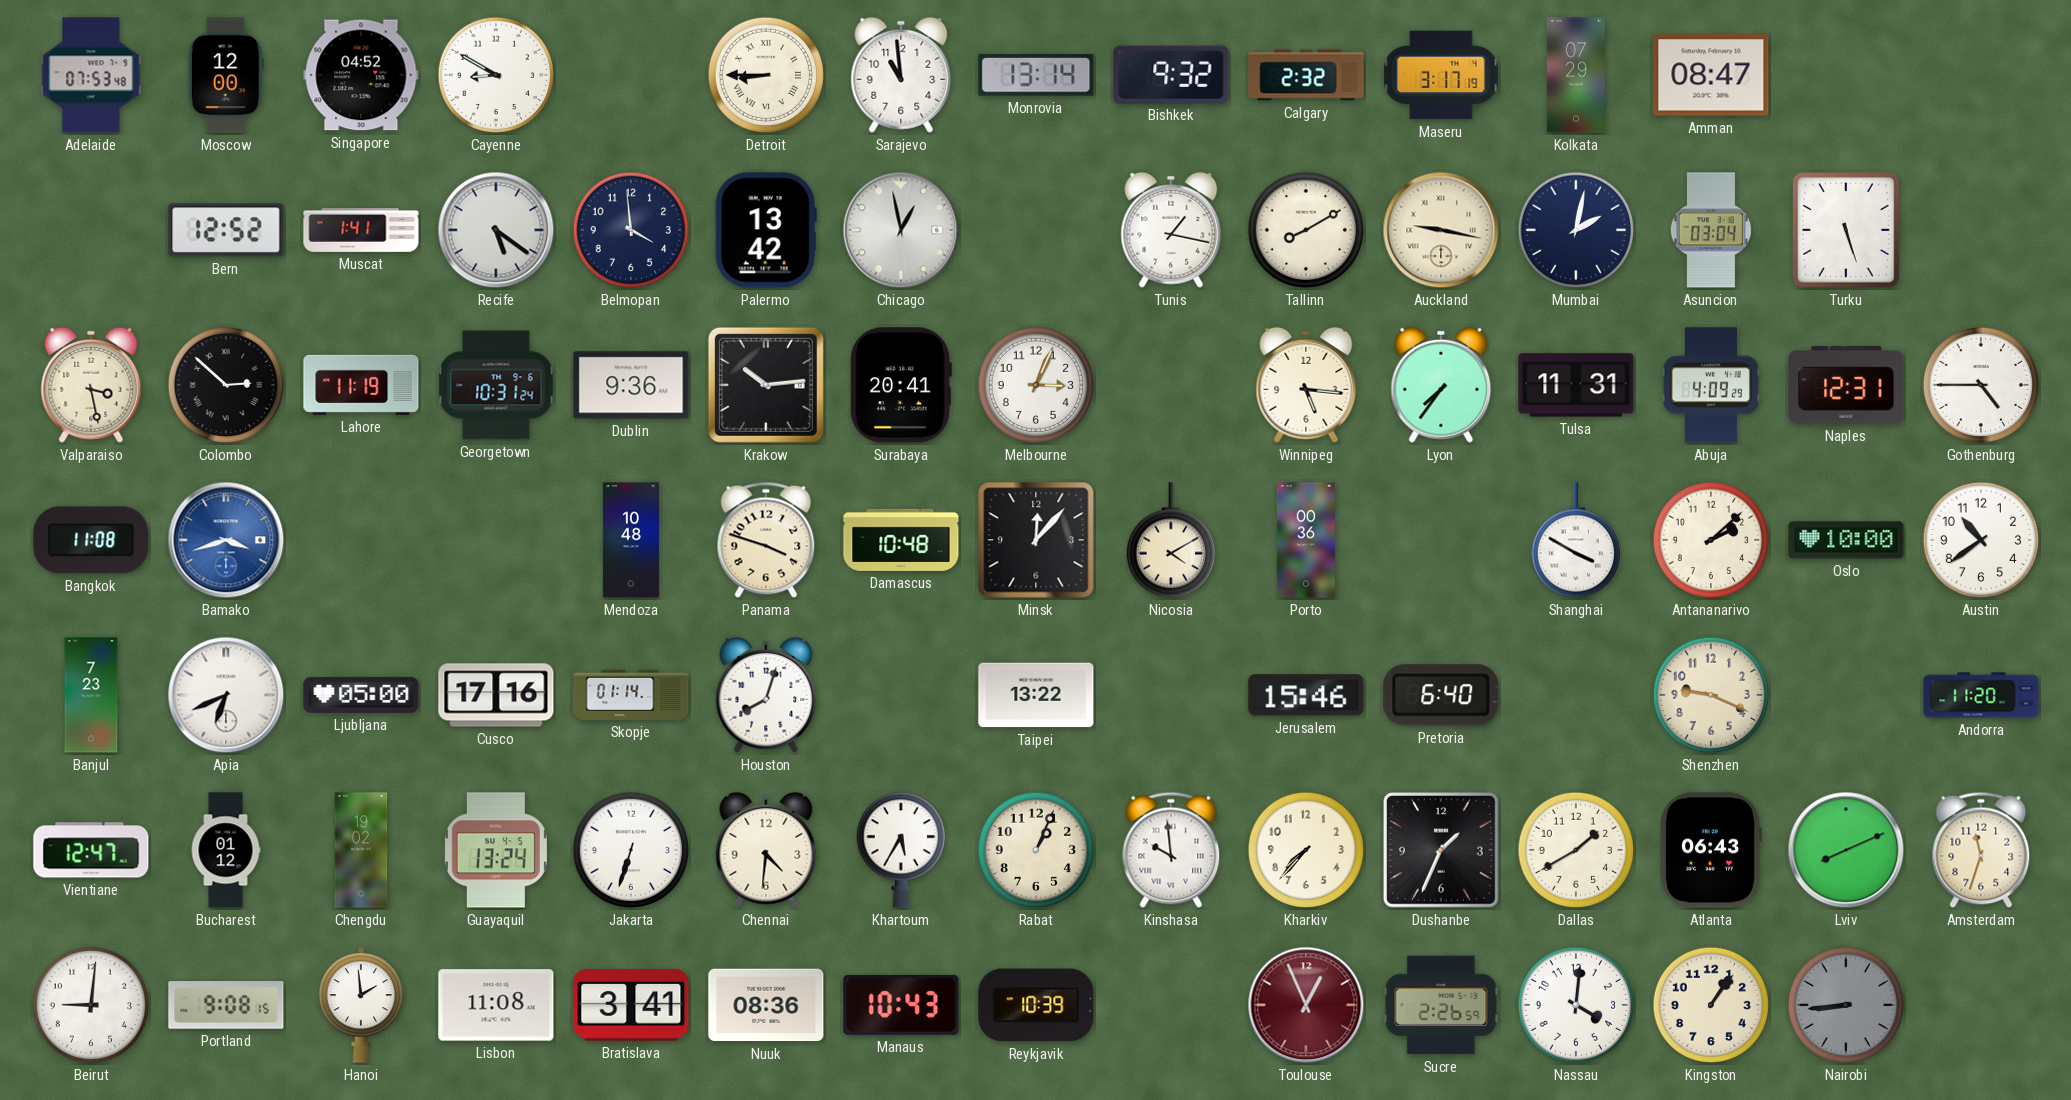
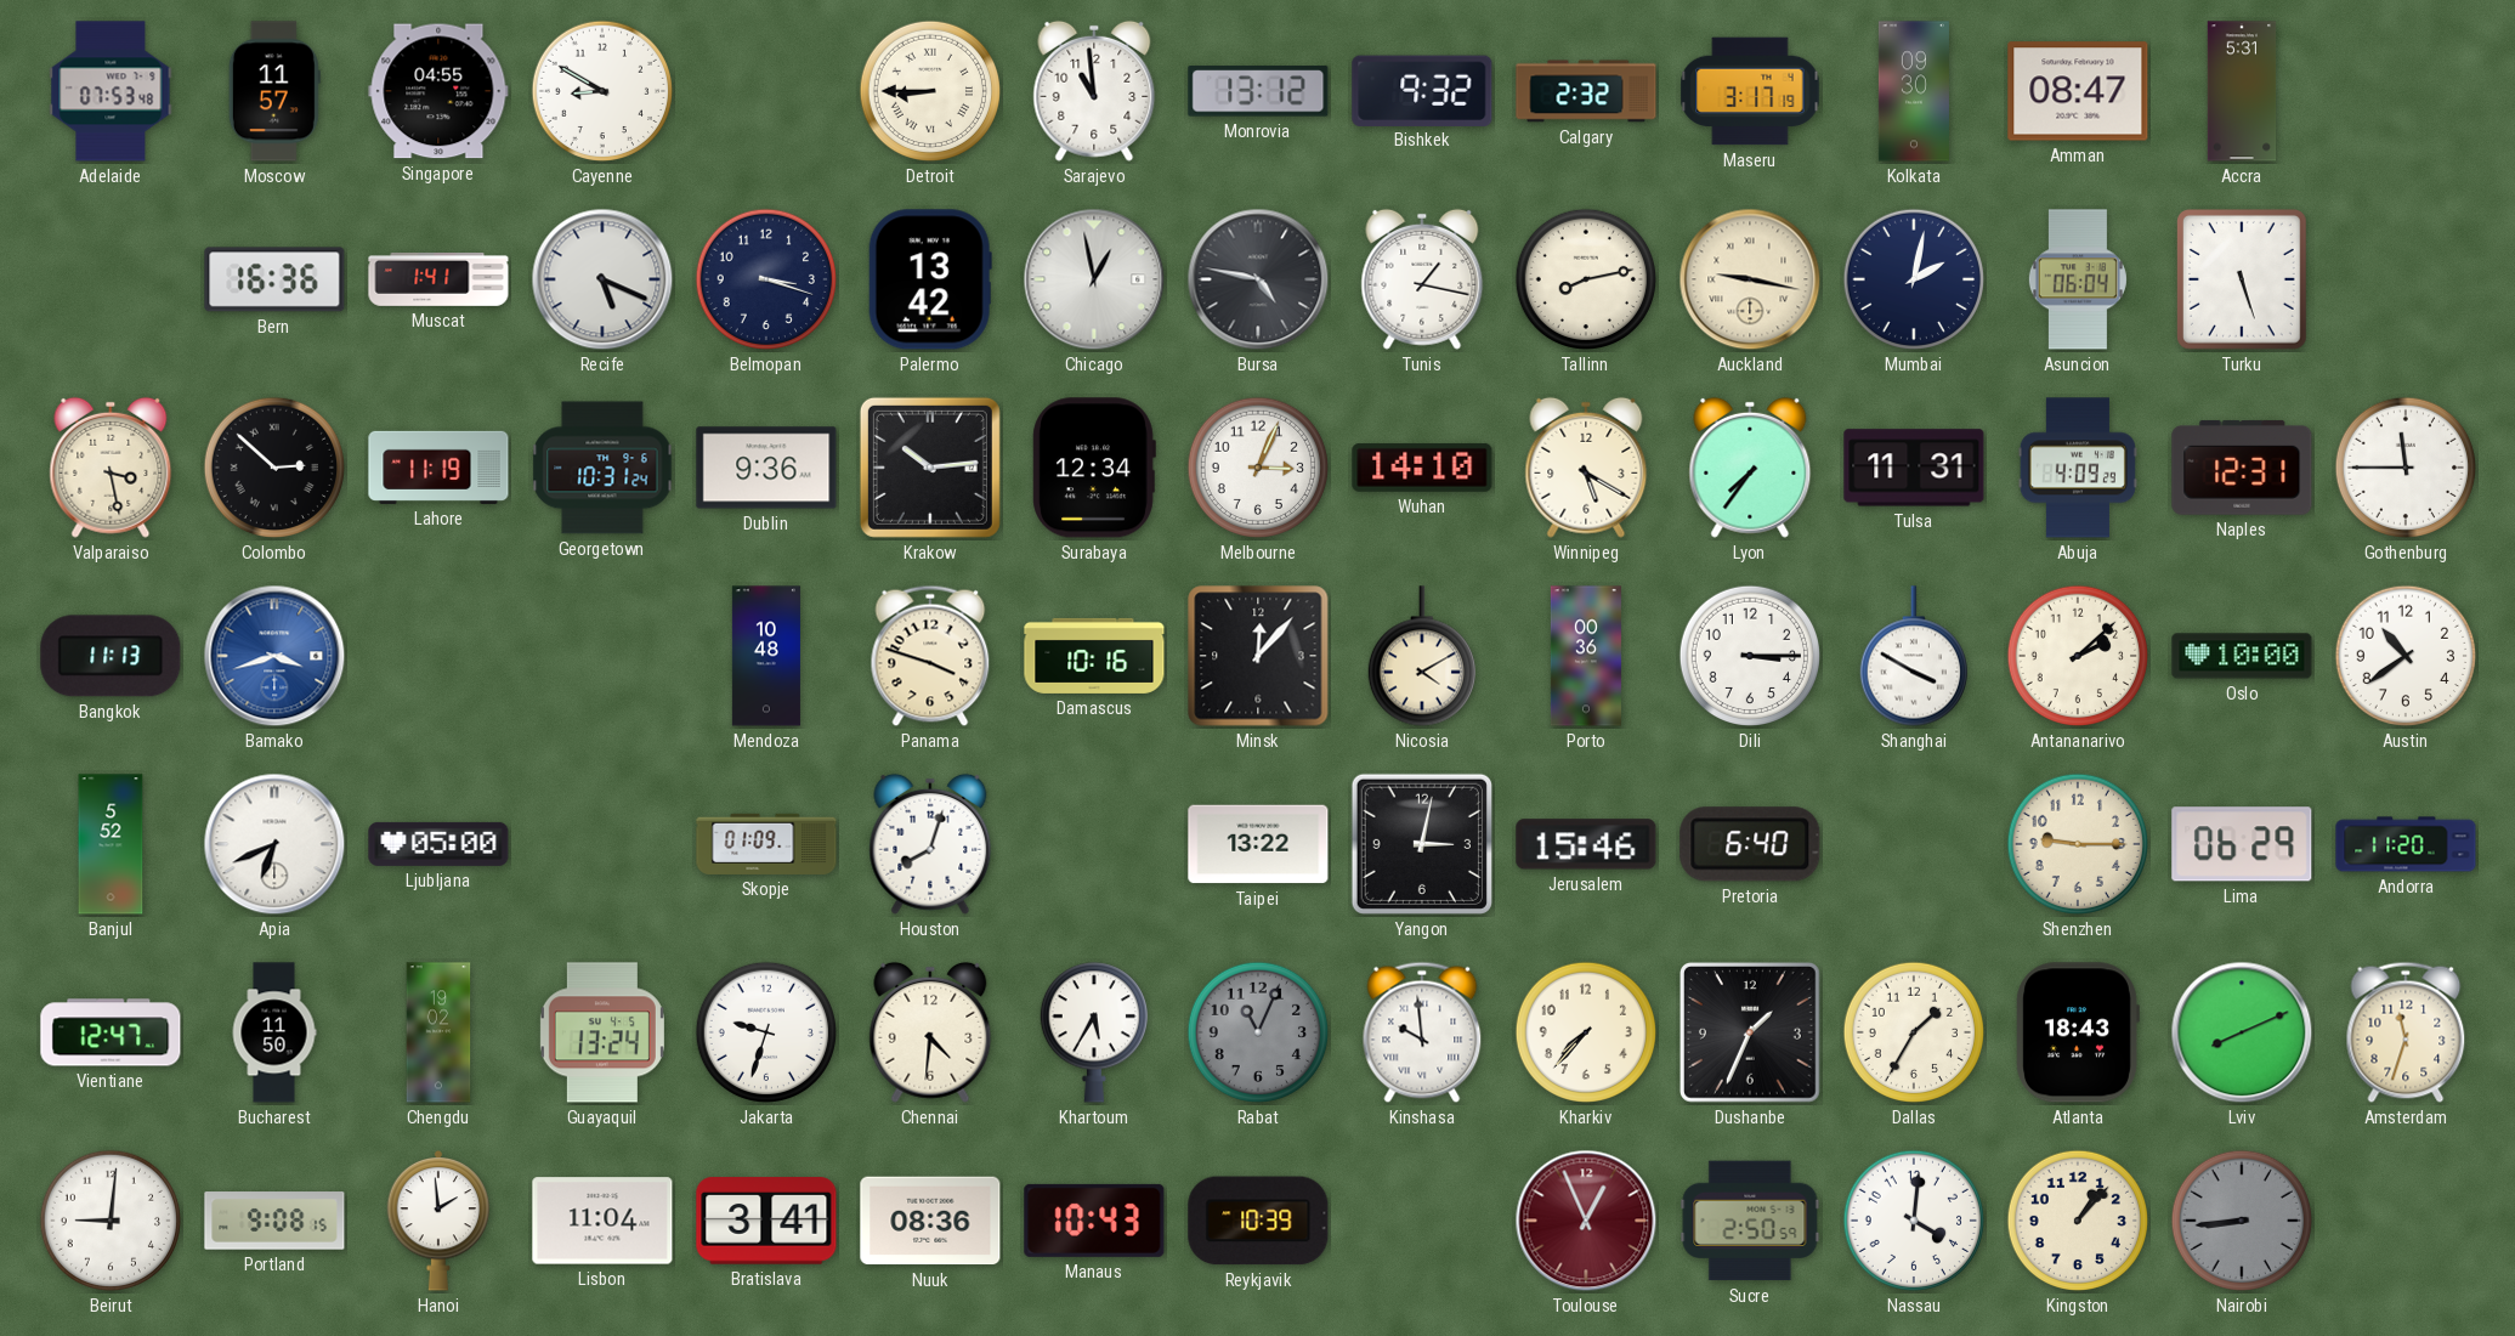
Moscow: 12:00 -> 11:57
Singapore: 04:52 -> 04:55
Monrovia: 13:14 -> 13:12
Kolkata: 07:29 -> 09:30
Accra: none -> 5:31
Bern: 12:52 -> 16:36
Recife: 5:21 -> 5:19
Belmopan: 3:59 -> 3:18
Bursa: none -> 4:47
Tallinn: 8:10 -> 8:13
Asuncion: 03:04 -> 06:04
Surabaya: 20:41 -> 12:34
Wuhan: none -> 14:10
Winnipeg: 5:16 -> 5:20
Gothenburg: 4:45 -> 11:45
Bangkok: 11:08 -> 11:13
Damascus: 10:48 -> 10:16
Dili: none -> 3:15
Banjul: 7:23 -> 5:52
Cusco: 17:16 -> none
Skopje: 01:14 -> 01:09
Yangon: none -> 3:02
Shenzhen: 9:19 -> 9:15
Lima: none -> 06:29
Bucharest: 01:12 -> 11:50
Jakarta: 6:33 -> 9:33
Rabat: 1:04 -> 11:04
Rabat dial: cream -> grey
Dallas: 1:40 -> 1:35
Atlanta: 06:43 -> 18:43
Lisbon: 11:08 -> 11:04
Sucre: 2:26 -> 2:50
Kingston: 1:06 -> 1:07
